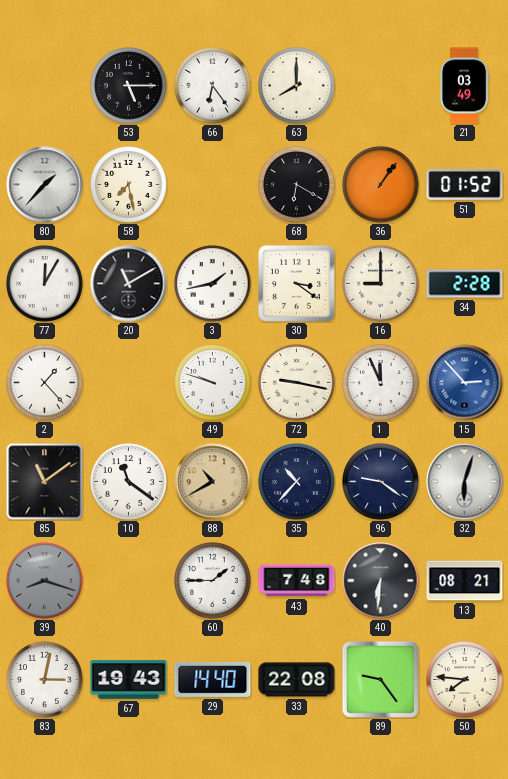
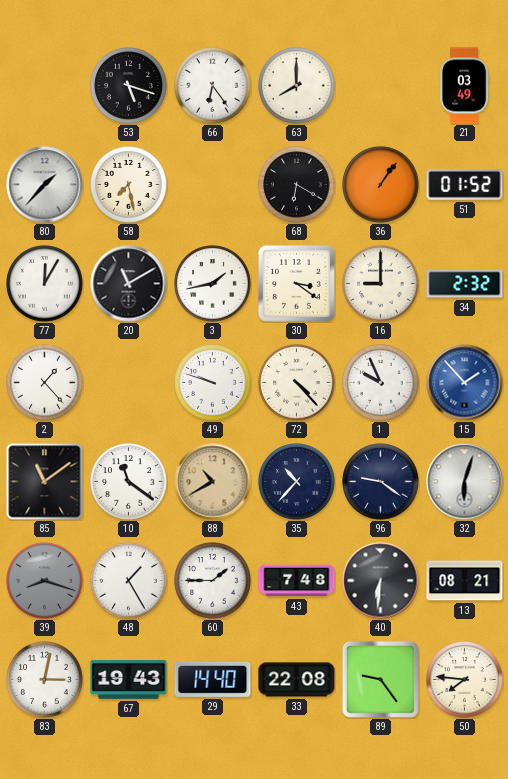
53: 5:15 -> 5:18
34: 2:28 -> 2:32
72: 9:17 -> 4:23
1: 11:56 -> 9:56
15: 2:53 -> 1:53
48: none -> 1:25
